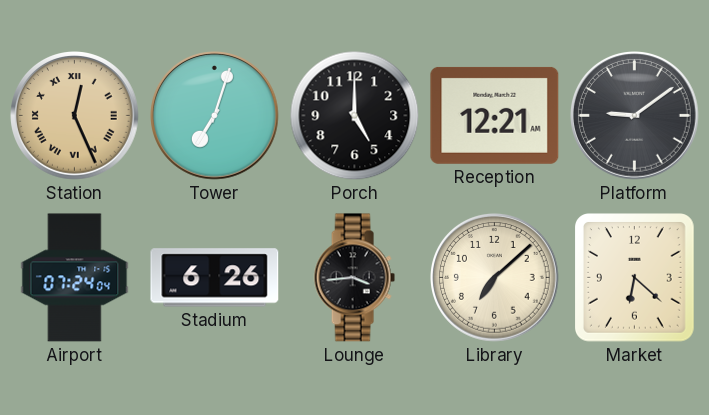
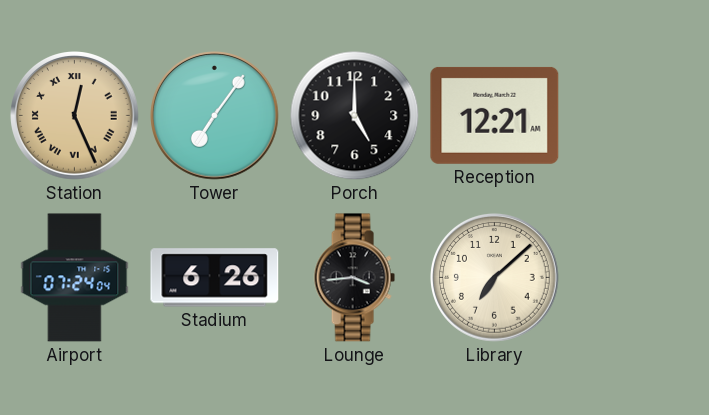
Tower: 7:03 -> 7:06
Platform: 9:09 -> none
Market: 6:22 -> none
